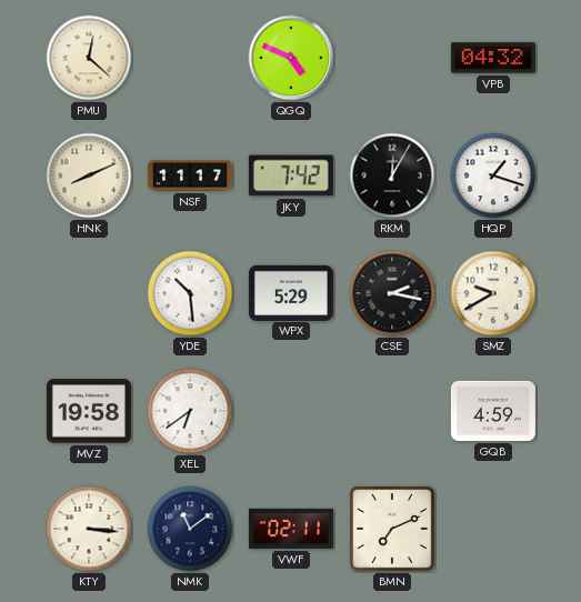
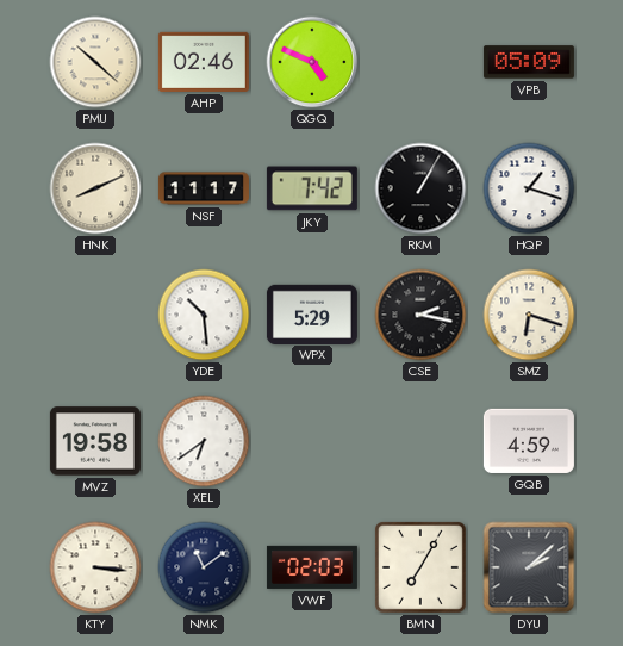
PMU: 12:22 -> 10:22
AHP: none -> 02:46
VPB: 04:32 -> 05:09
RKM: 12:05 -> 1:05
SMZ: 9:40 -> 6:18
VWF: 02:11 -> 02:03
BMN: 7:11 -> 7:05
DYU: none -> 2:08
